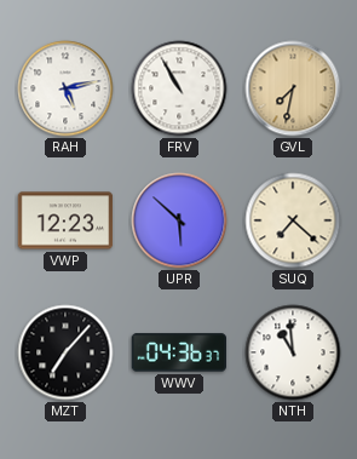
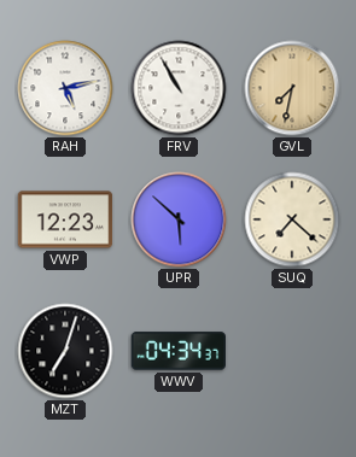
MZT: 7:07 -> 7:03
WWV: 04:36 -> 04:34
NTH: 10:59 -> none
